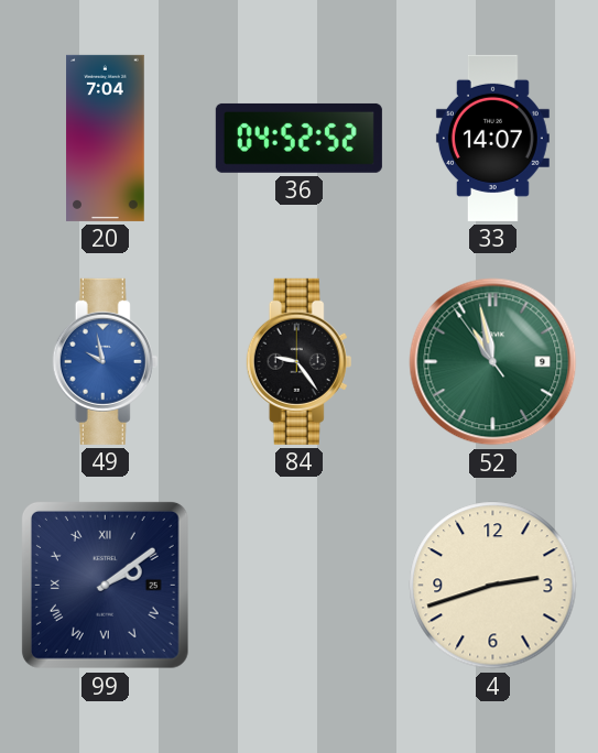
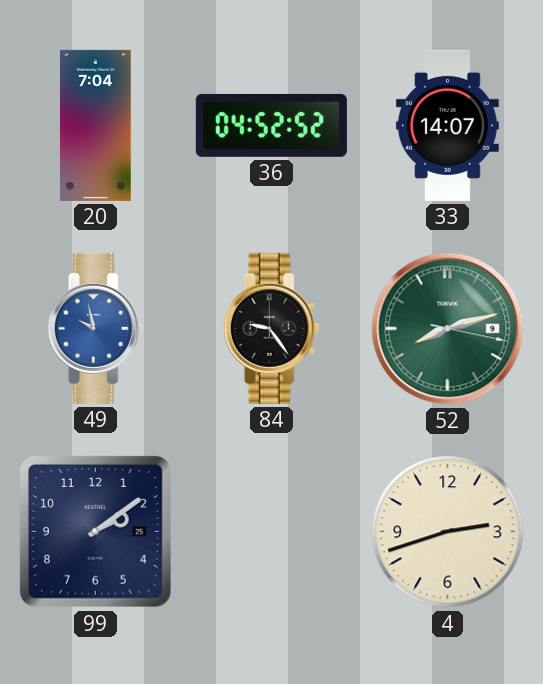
52: 10:57 -> 8:12
99 numerals: Roman -> Arabic
